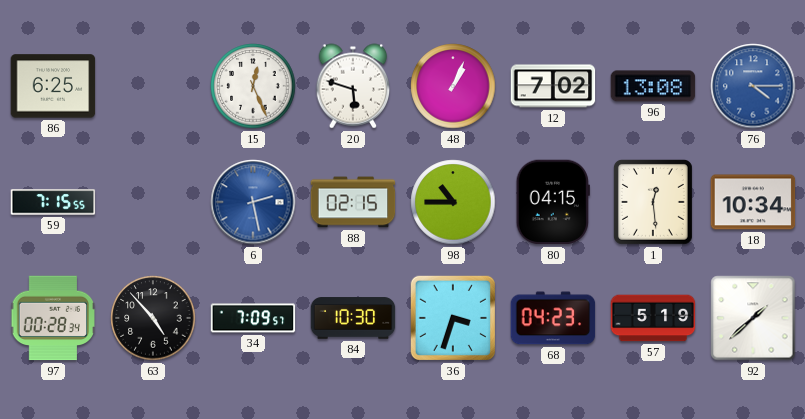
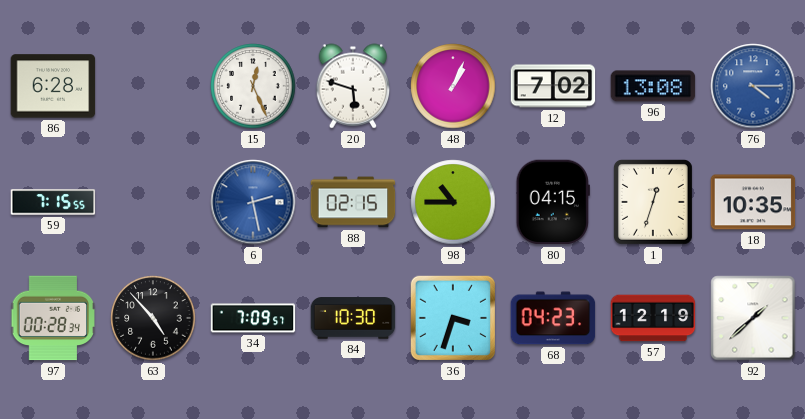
86: 6:25 -> 6:28
1: 12:29 -> 12:33
18: 10:34 -> 10:35
57: 5:19 -> 12:19
